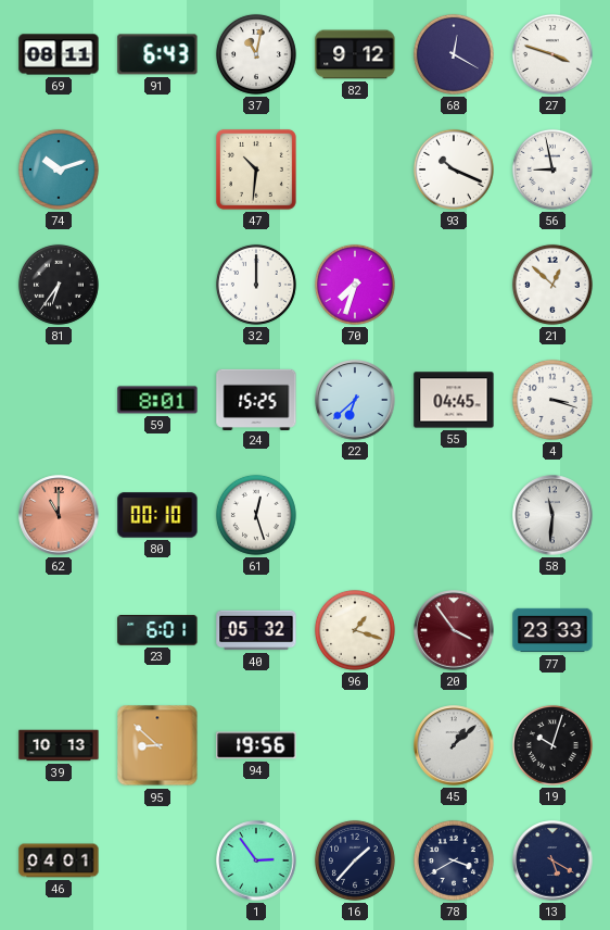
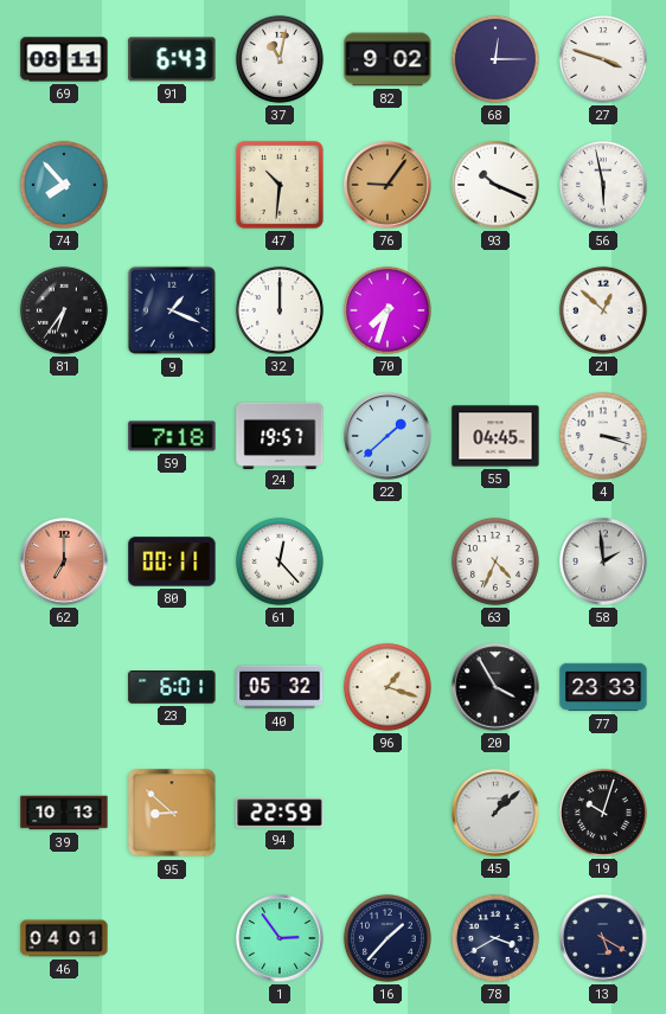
82: 9:12 -> 9:02
68: 12:20 -> 12:15
74: 10:12 -> 7:53
76: none -> 9:06
56: 8:58 -> 5:58
9: none -> 1:19
59: 8:01 -> 7:18
24: 15:25 -> 19:57
22: 6:38 -> 1:38
62: 11:00 -> 7:00
80: 00:10 -> 00:11
61: 12:27 -> 12:23
63: none -> 4:34
58: 11:31 -> 1:59
20: 3:54 -> 3:55
20 dial: burgundy -> black
94: 19:56 -> 22:59
